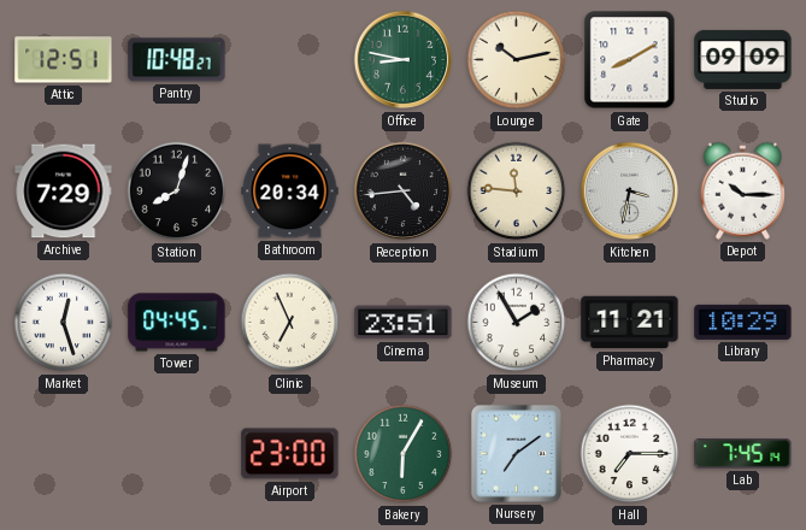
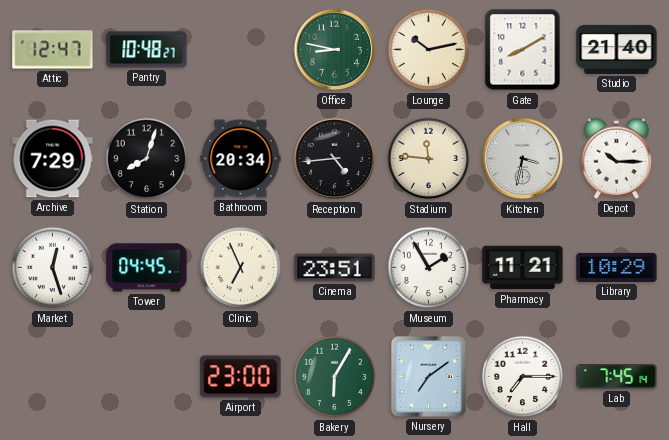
Attic: 12:51 -> 12:47
Studio: 09:09 -> 21:40
